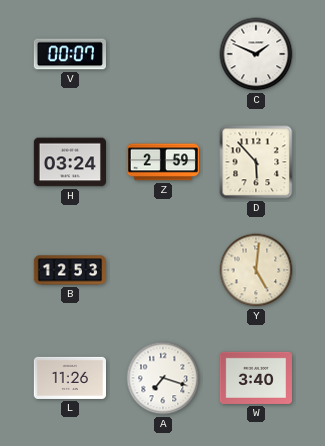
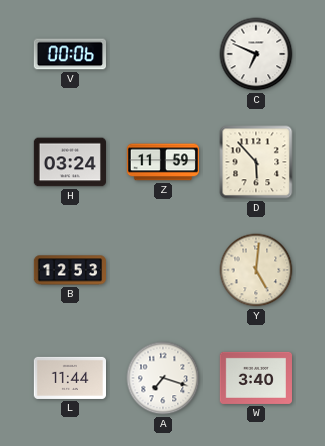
V: 00:07 -> 00:06
C: 1:49 -> 6:49
Z: 2:59 -> 11:59
L: 11:26 -> 11:44
